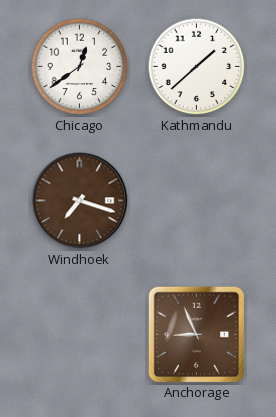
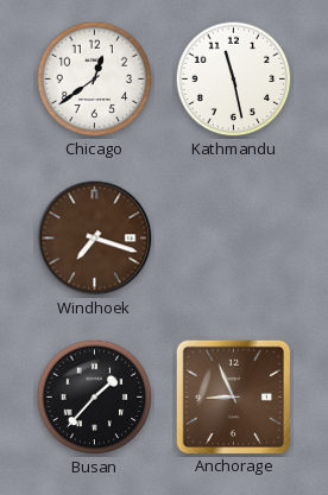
Kathmandu: 1:38 -> 11:28
Busan: none -> 1:37
